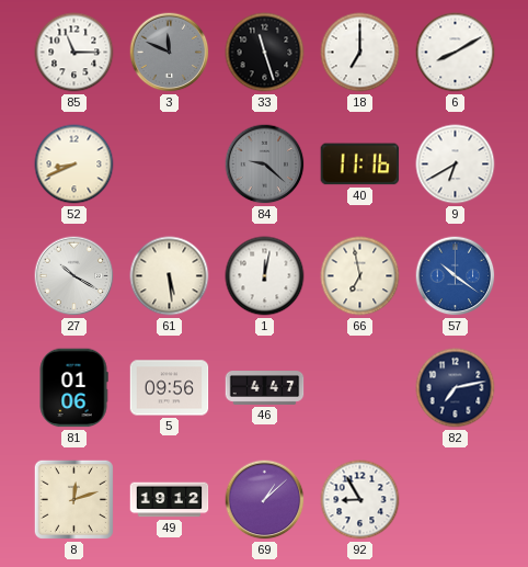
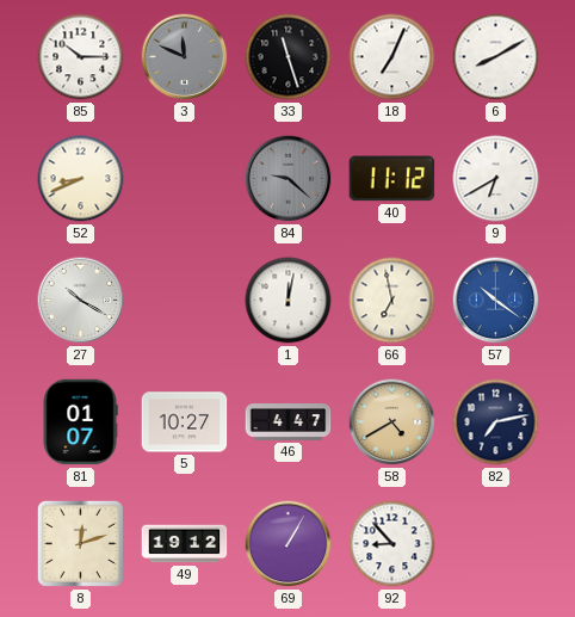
85: 11:15 -> 10:15
18: 7:00 -> 7:04
40: 11:16 -> 11:12
61: 5:29 -> none
81: 01:06 -> 01:07
5: 09:56 -> 10:27
58: none -> 4:40
69: 1:08 -> 1:05
92: 8:55 -> 8:53
